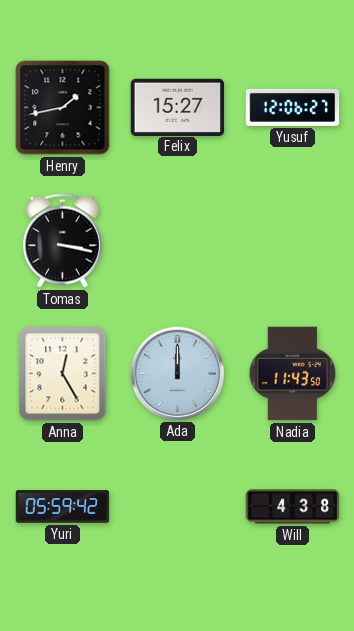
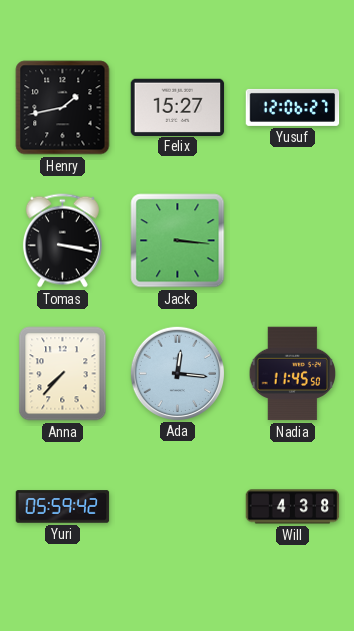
Jack: none -> 3:16
Anna: 12:25 -> 7:37
Ada: 12:00 -> 12:16
Nadia: 11:43 -> 11:45
